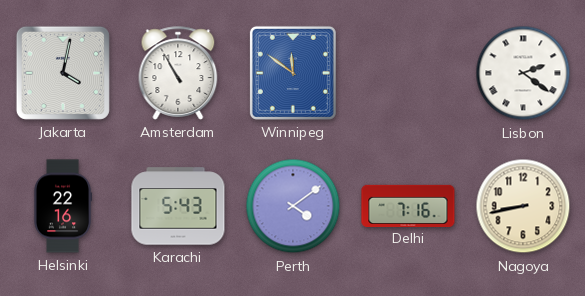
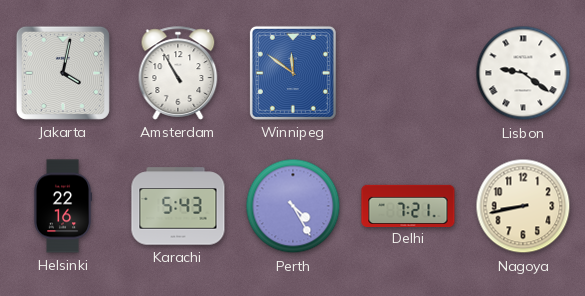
Lisbon: 2:21 -> 9:21
Perth: 4:09 -> 4:25
Delhi: 7:16 -> 7:21
